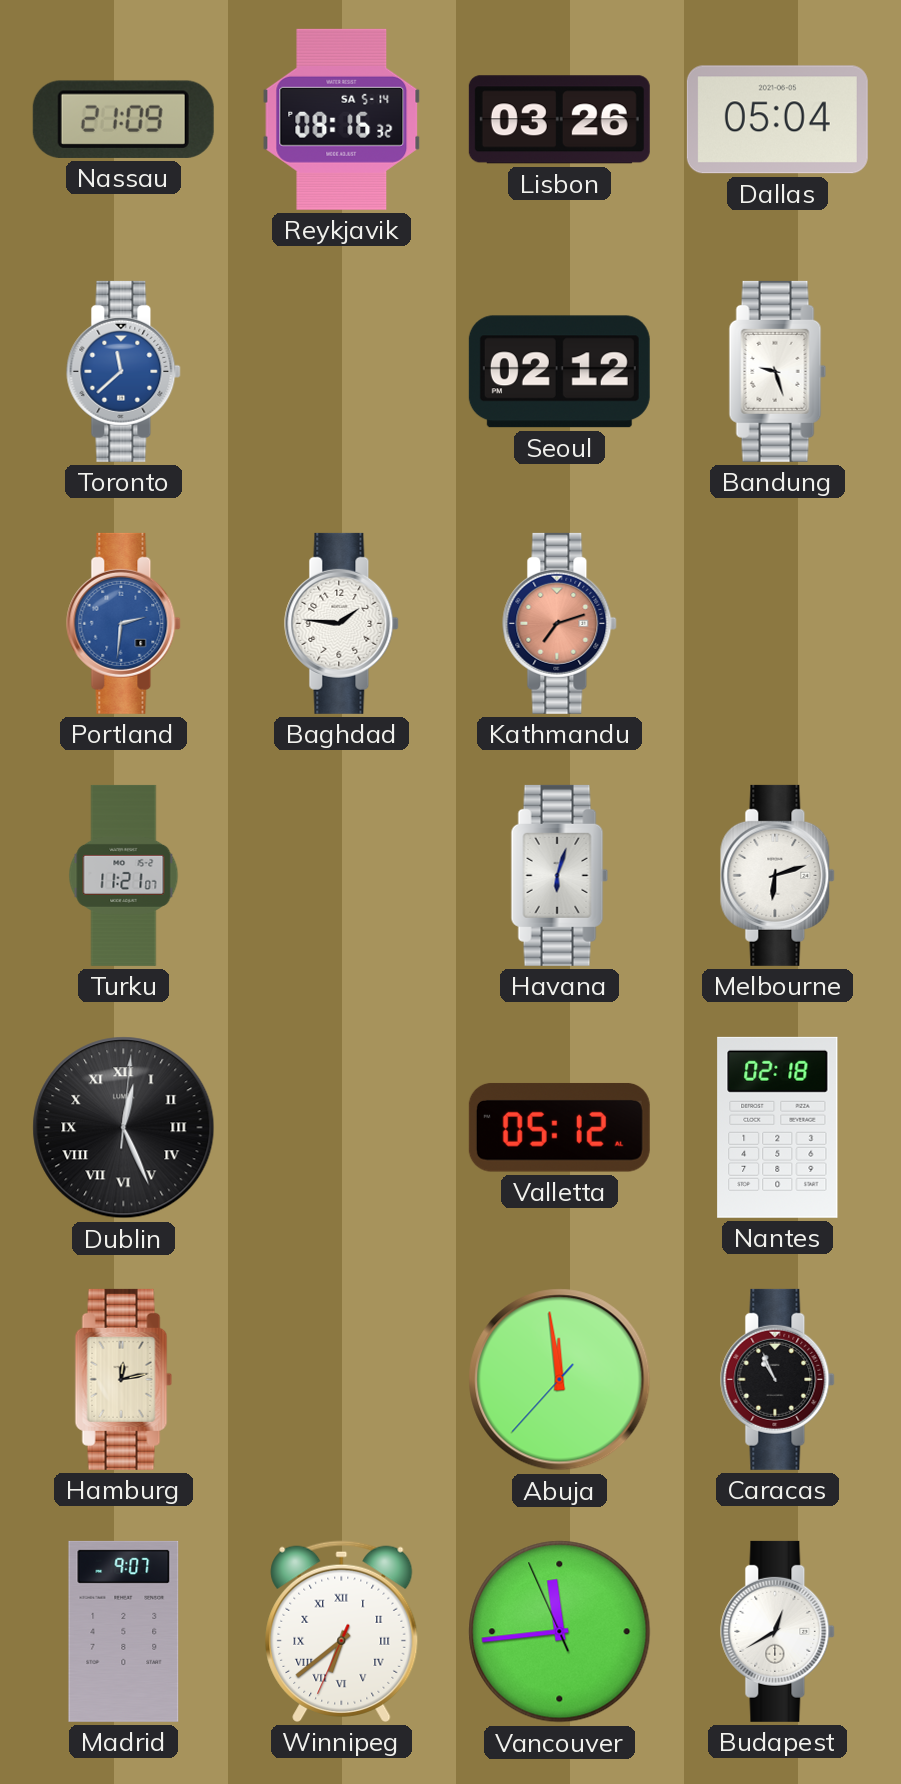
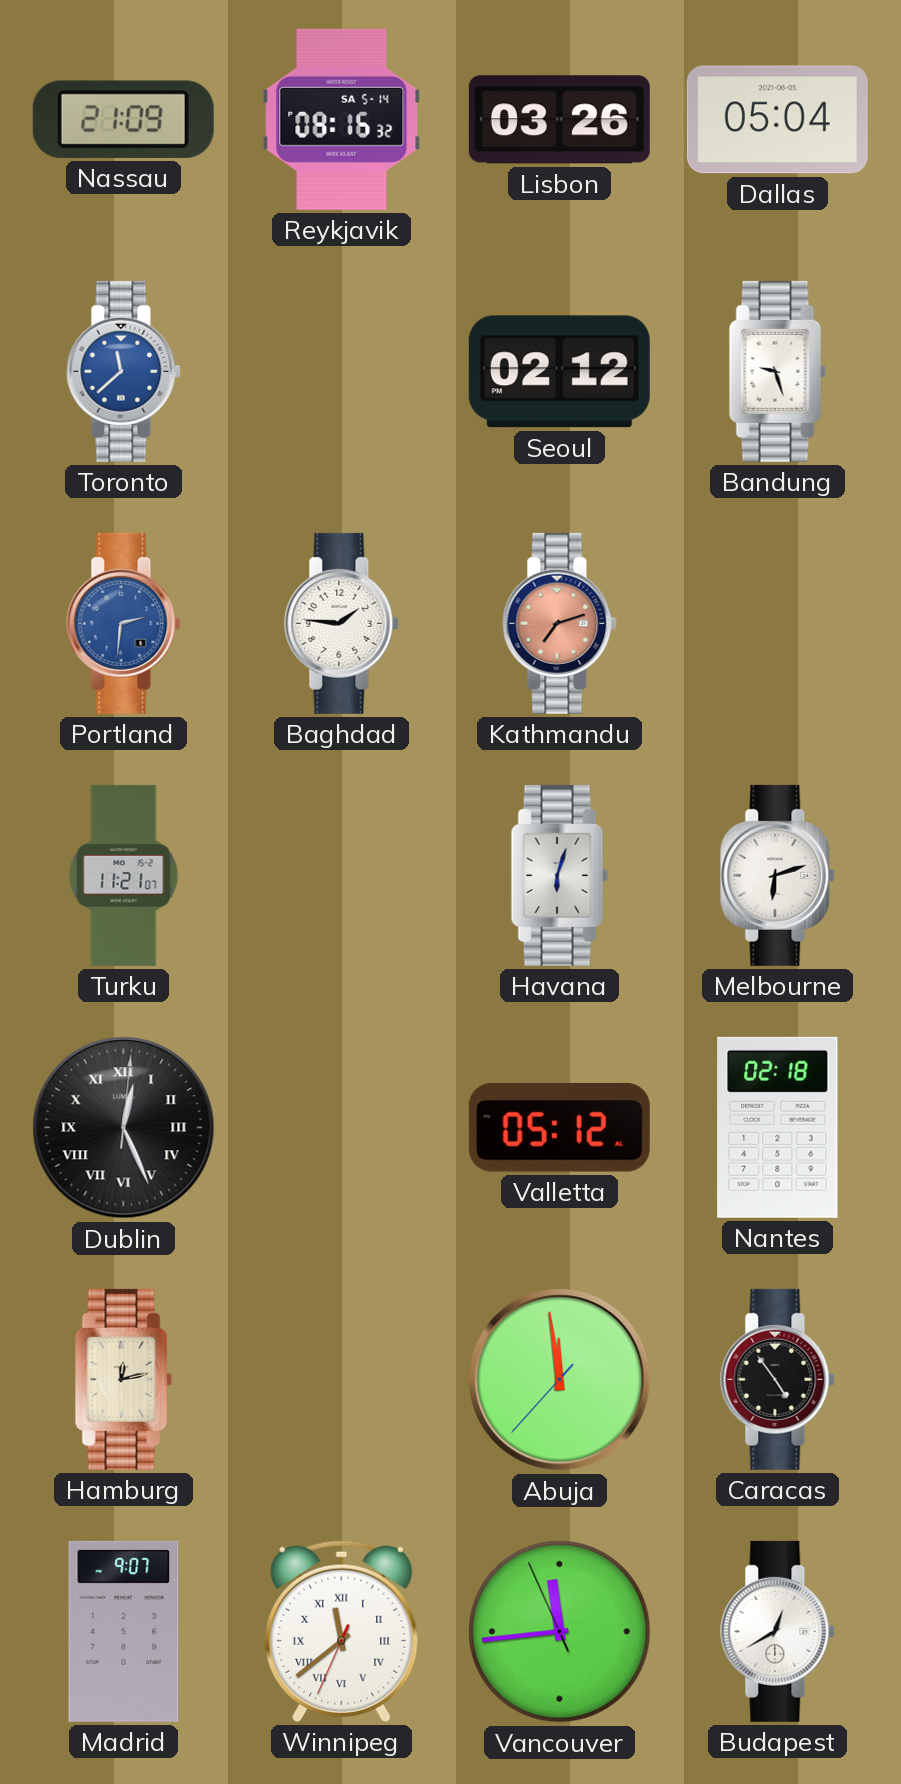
Caracas: 10:56 -> 4:54
Winnipeg: 6:38 -> 11:38
